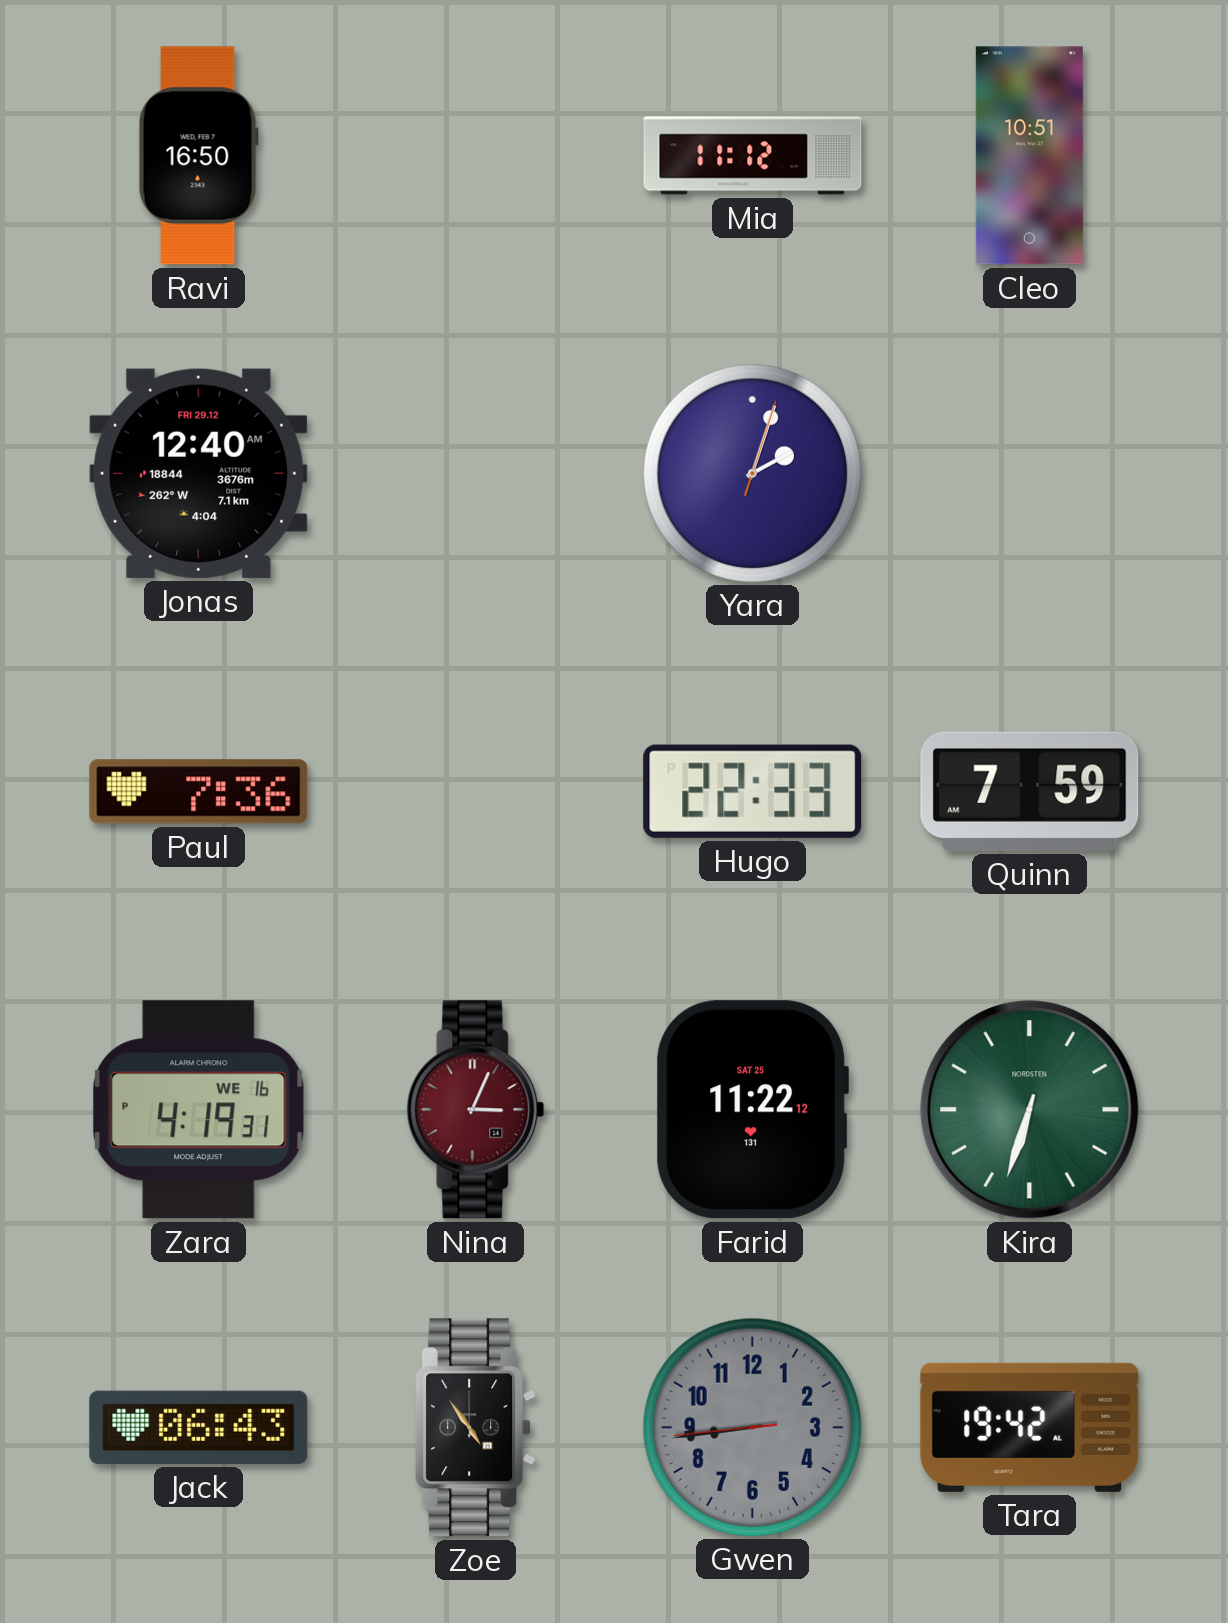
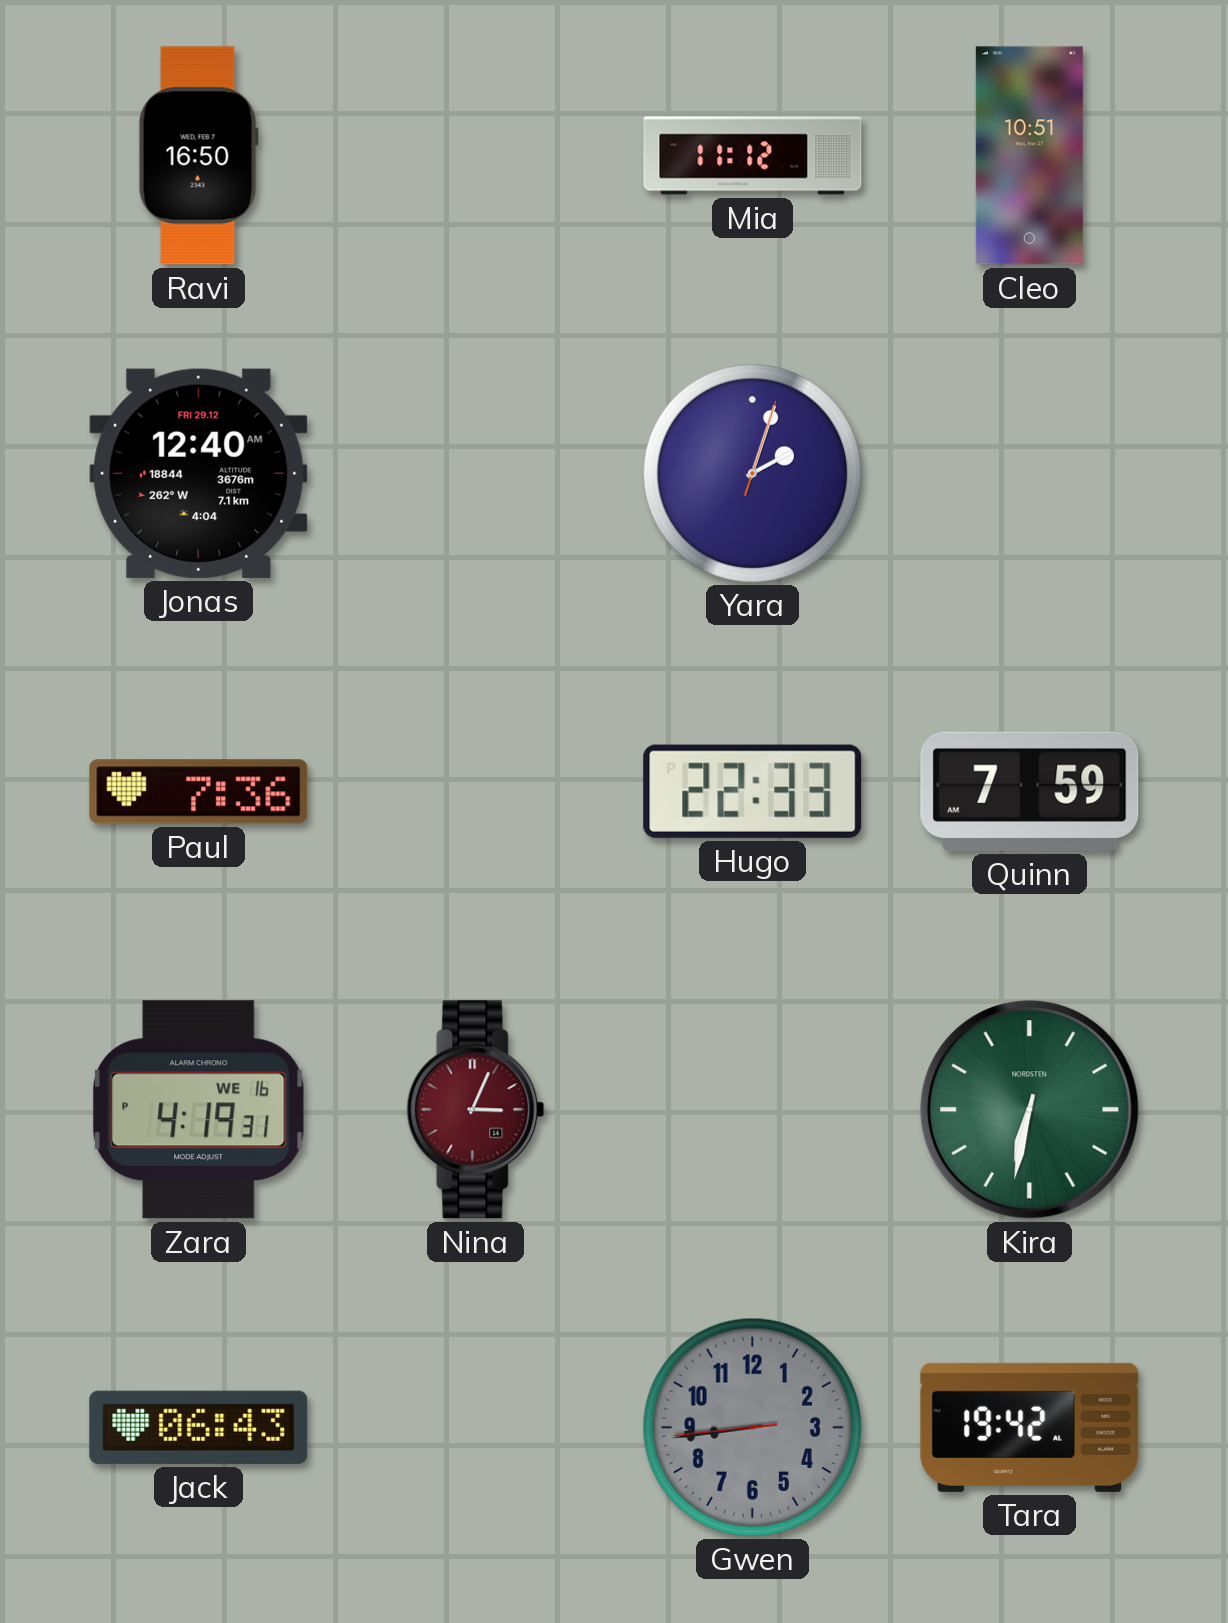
Farid: 11:22 -> none
Kira: 6:33 -> 6:32
Zoe: 4:54 -> none
